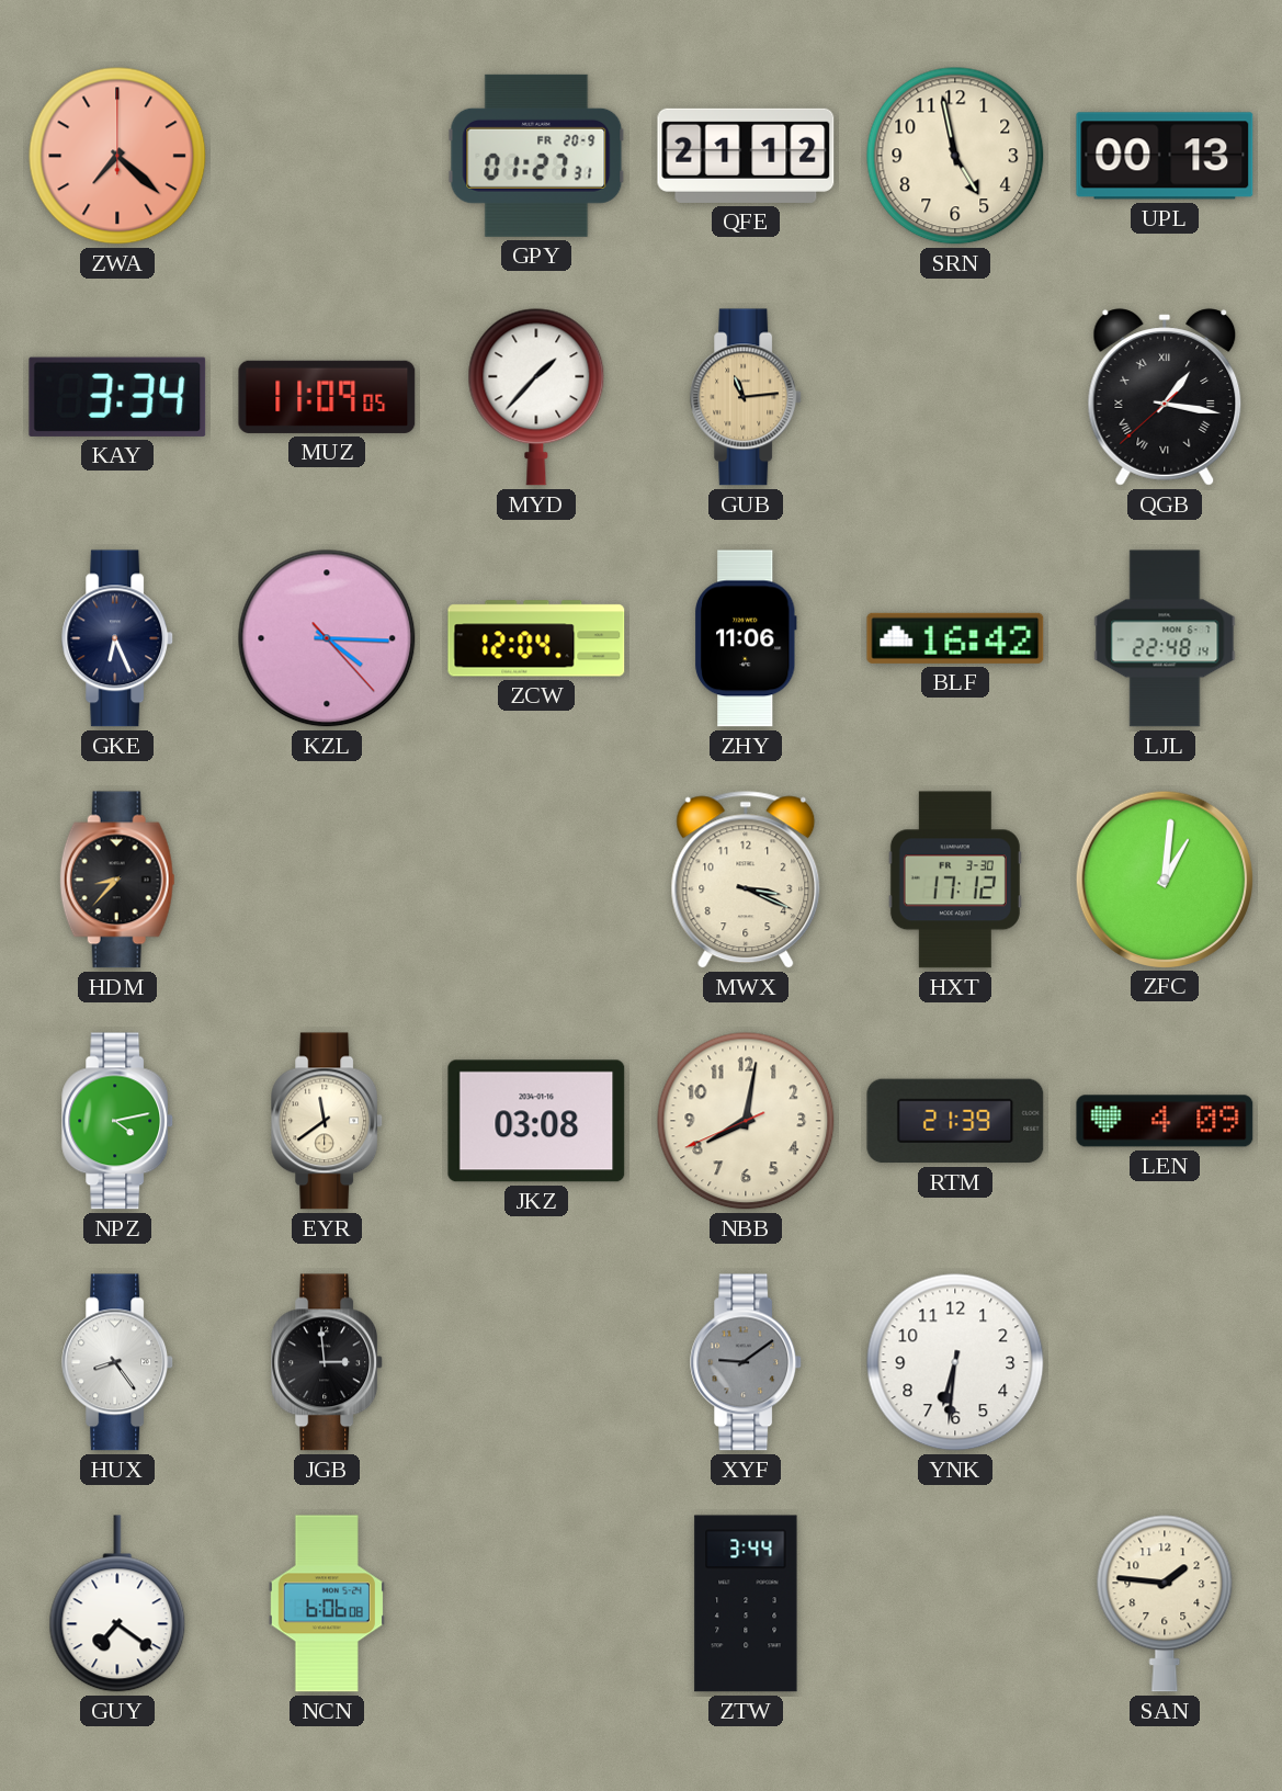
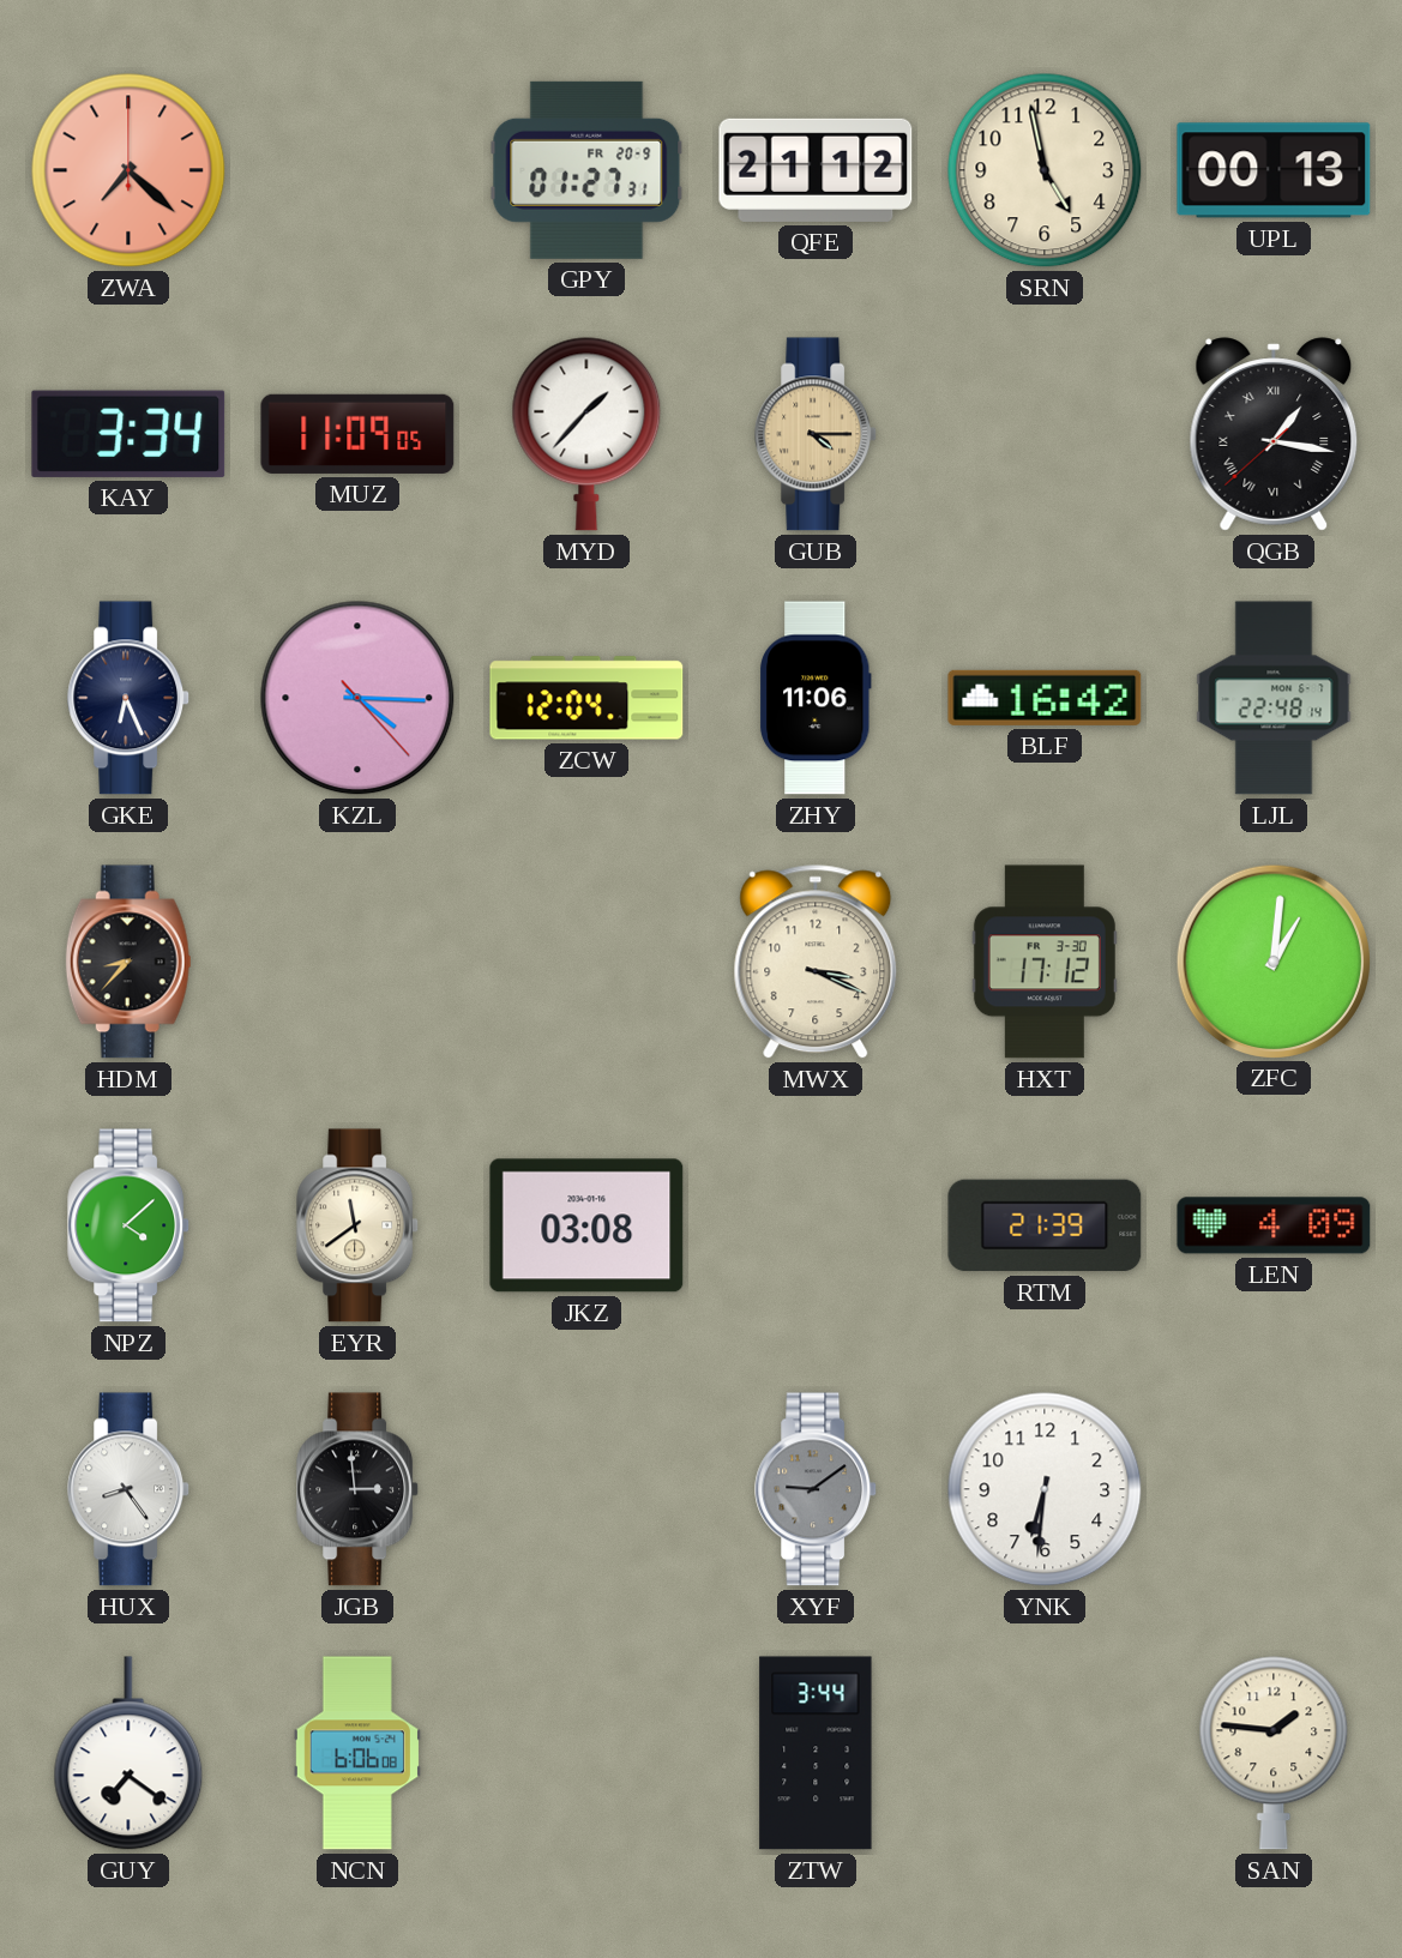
GUB: 11:14 -> 4:15
NPZ: 4:13 -> 4:08
NBB: 8:01 -> none
